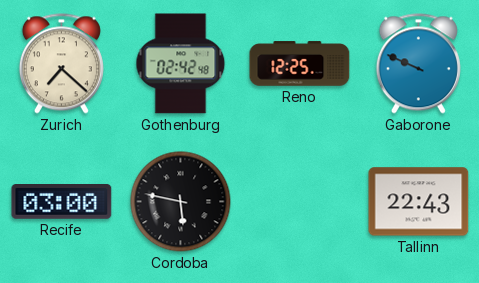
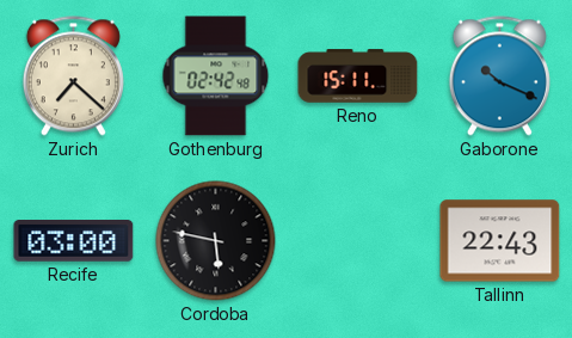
Reno: 12:25 -> 15:11
Gaborone: 9:49 -> 10:19
